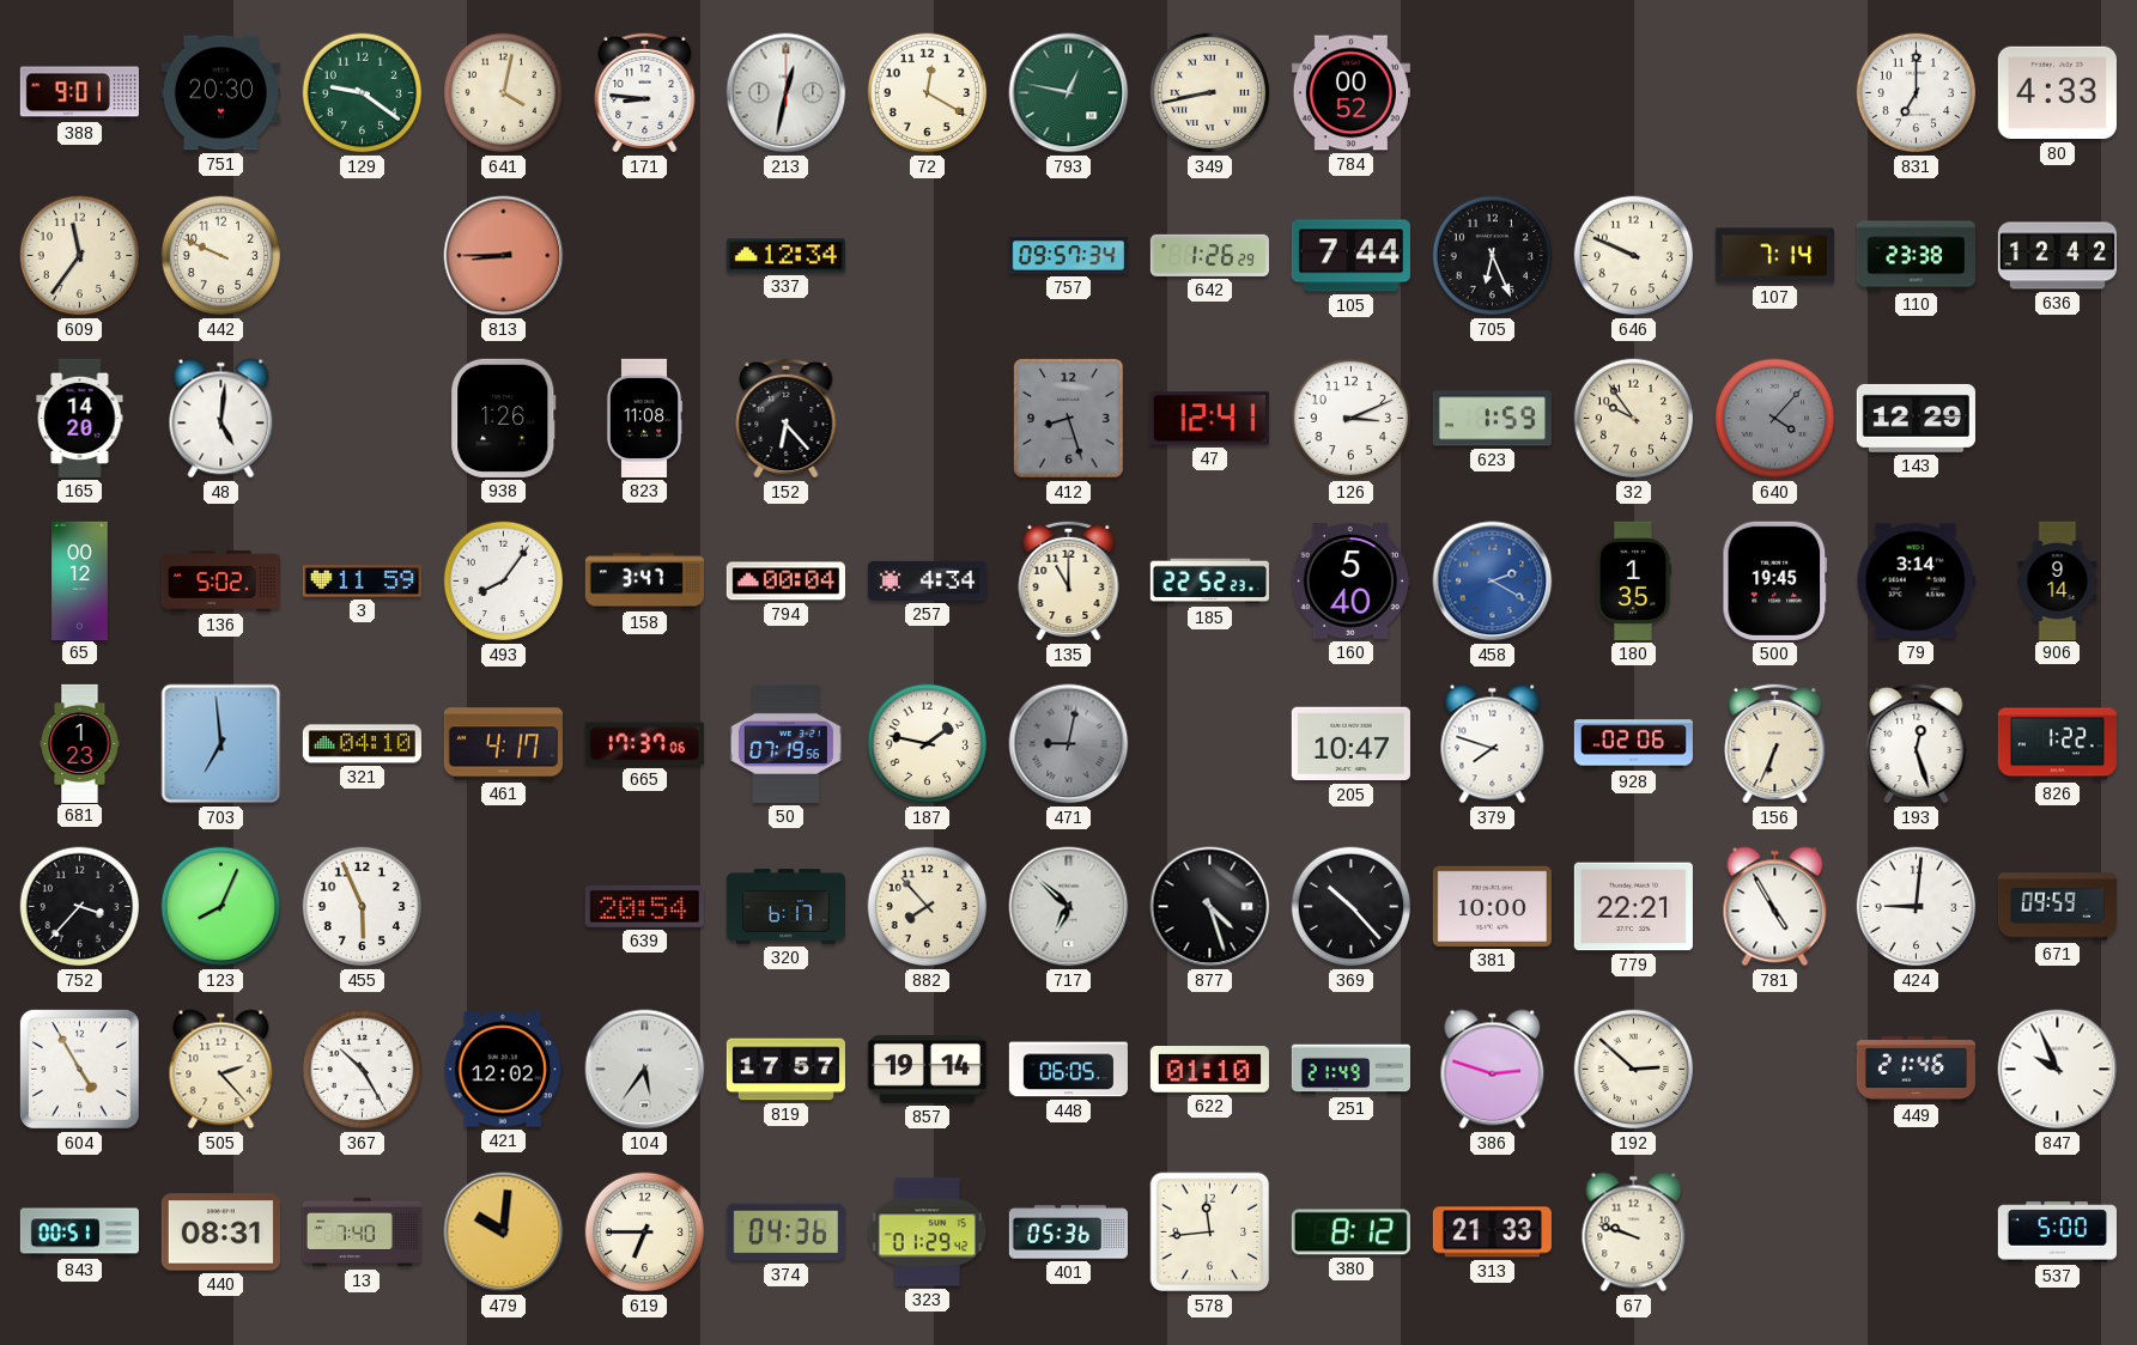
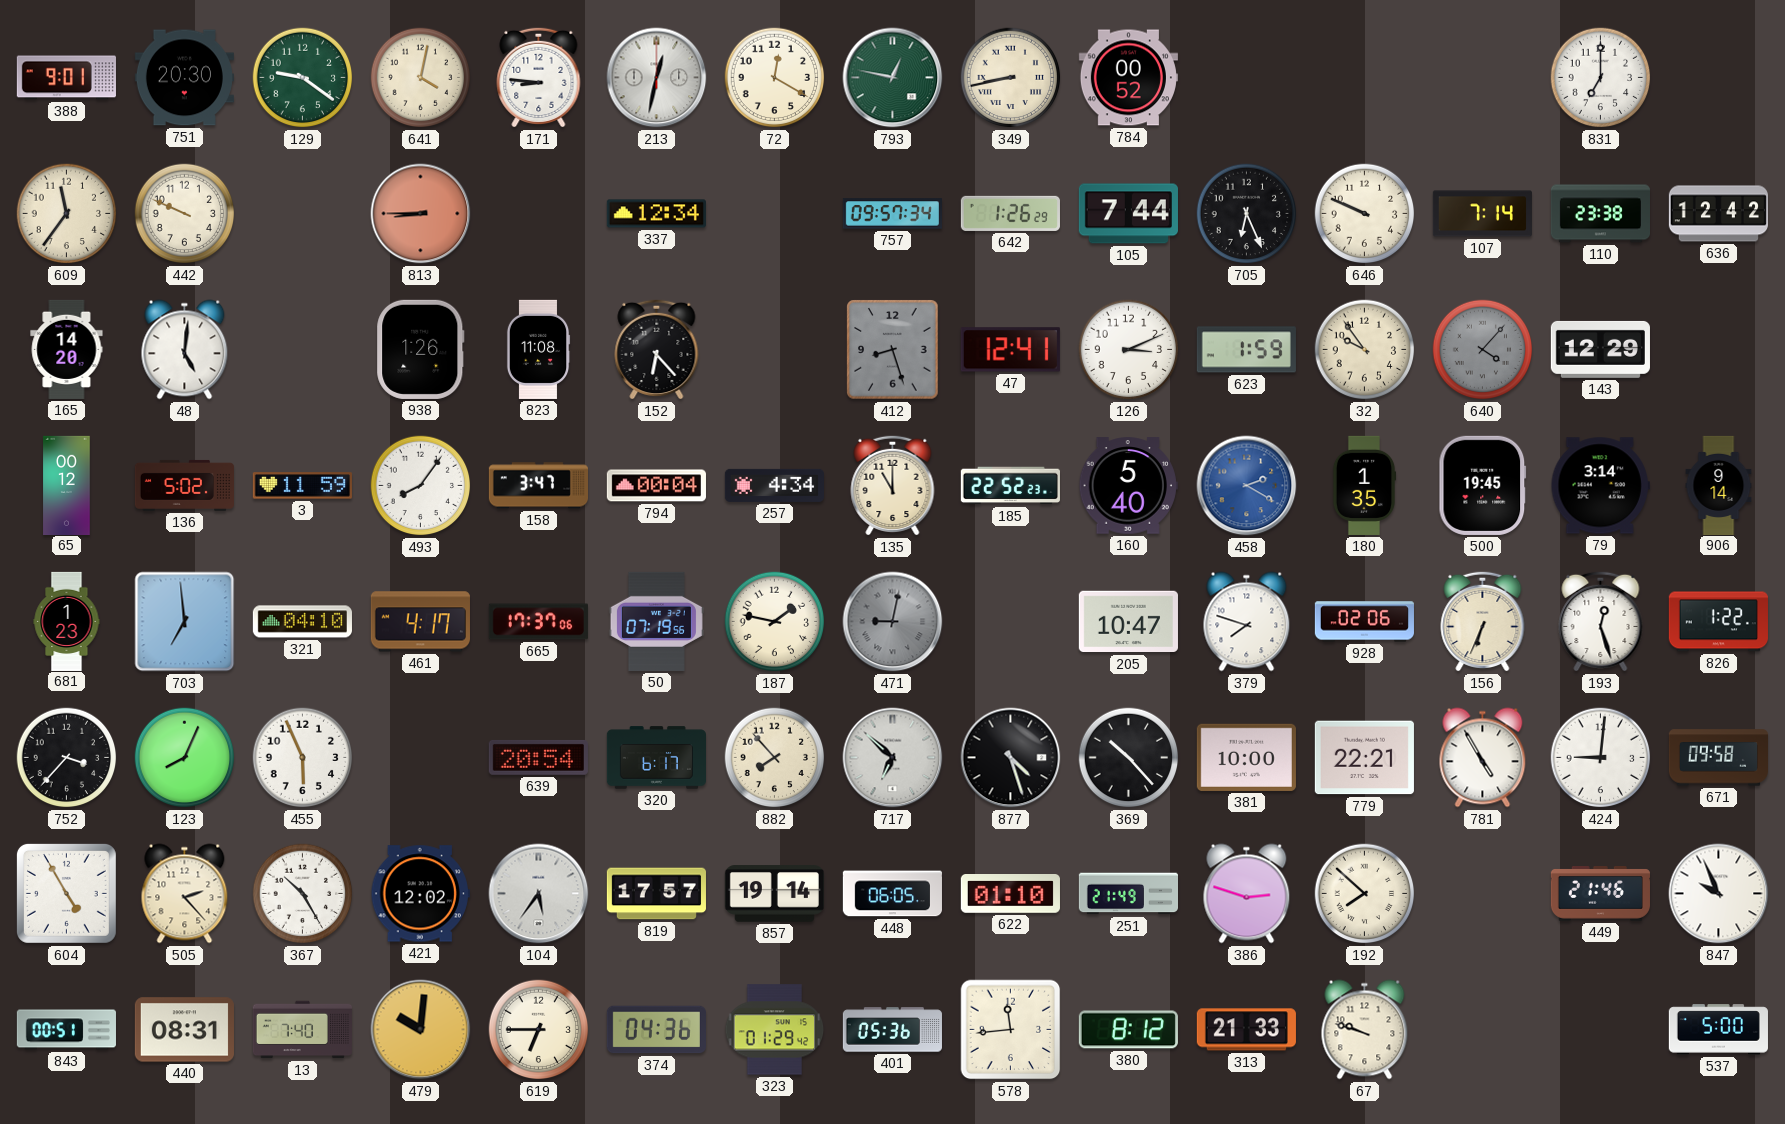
80: 4:33 -> none
671: 09:59 -> 09:58
192: 2:52 -> 7:52
